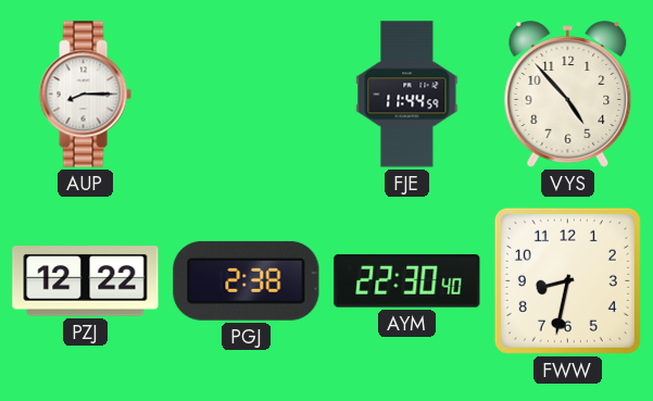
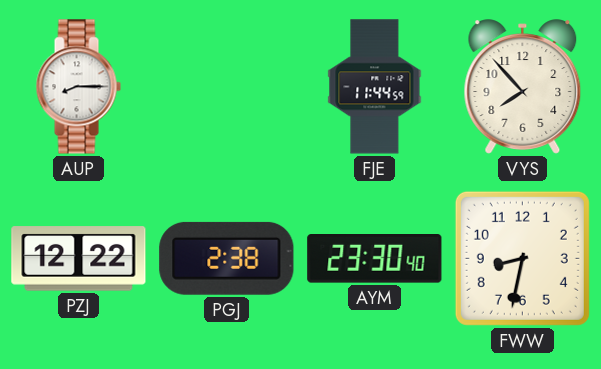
VYS: 4:53 -> 7:53
AYM: 22:30 -> 23:30
